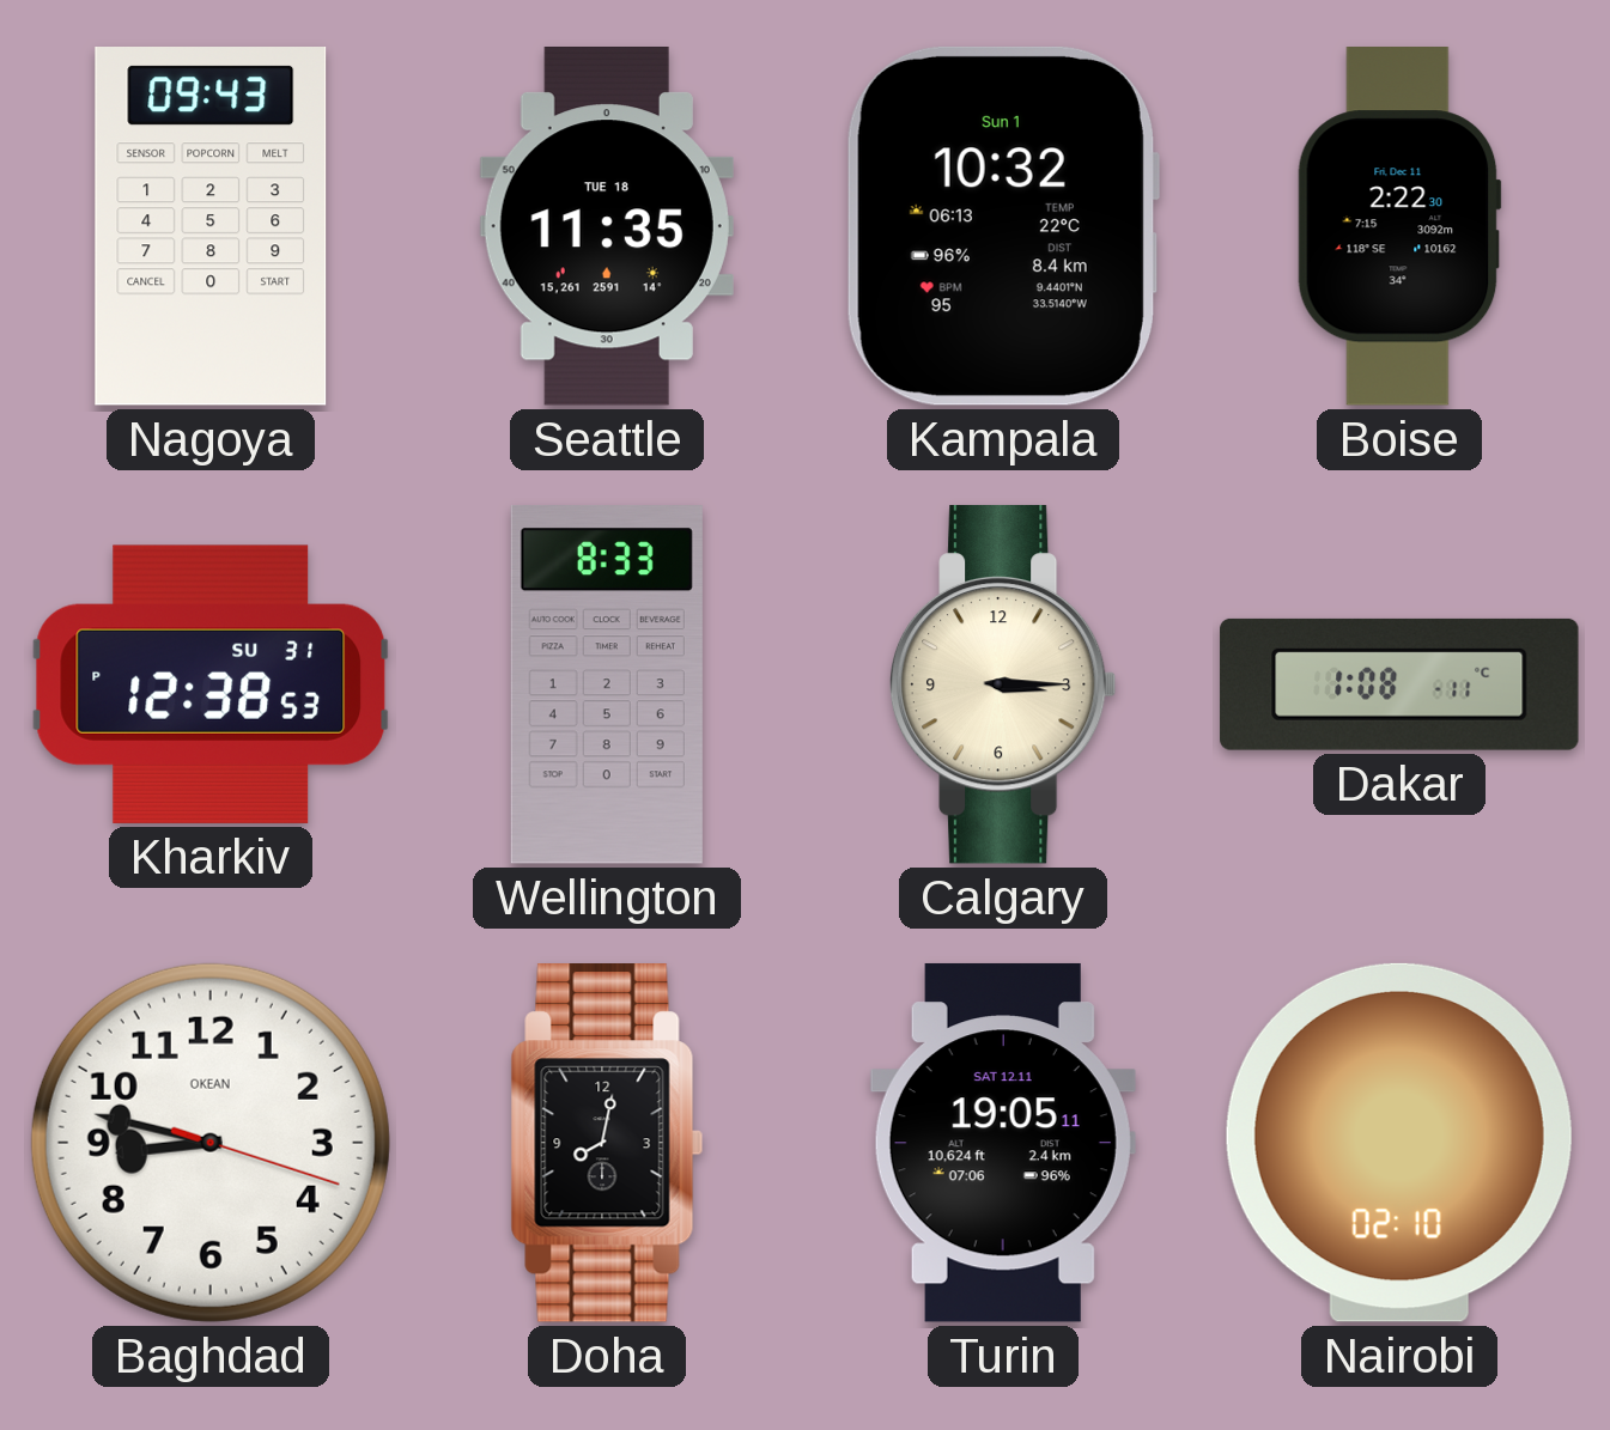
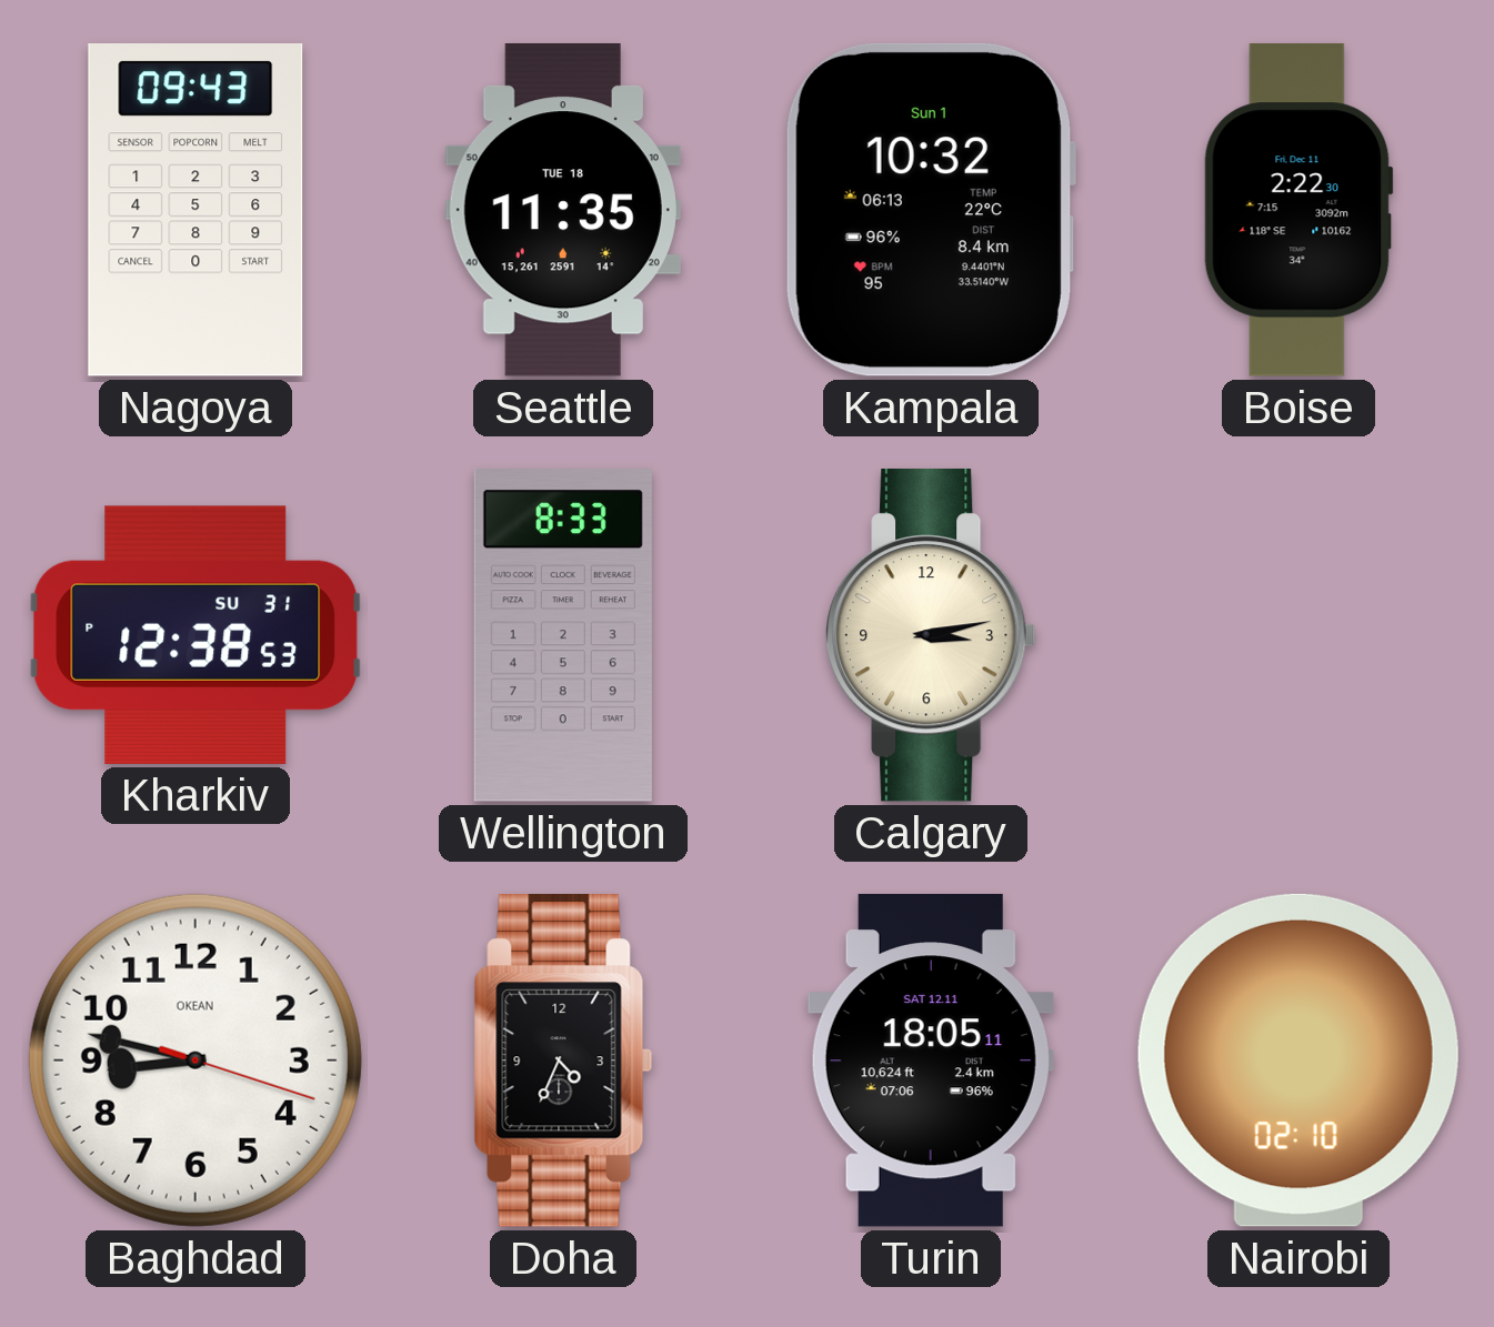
Calgary: 3:15 -> 3:13
Dakar: 1:08 -> none
Doha: 8:02 -> 4:34
Turin: 19:05 -> 18:05
